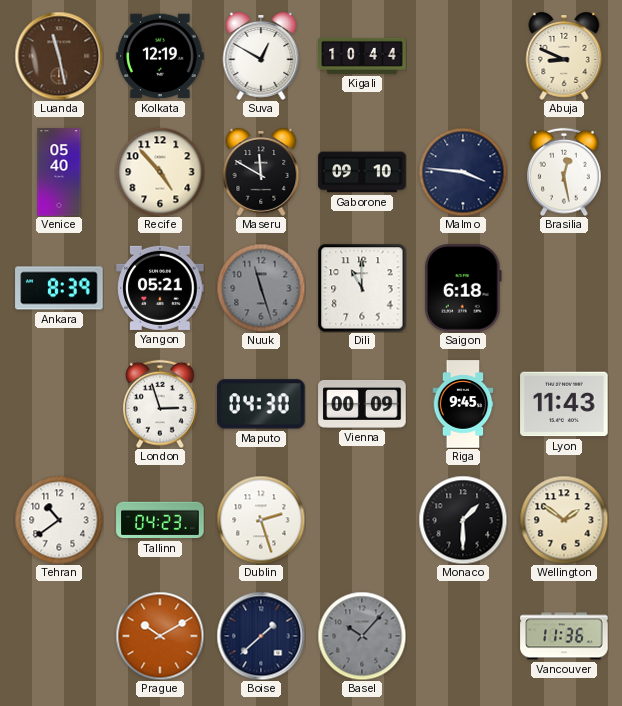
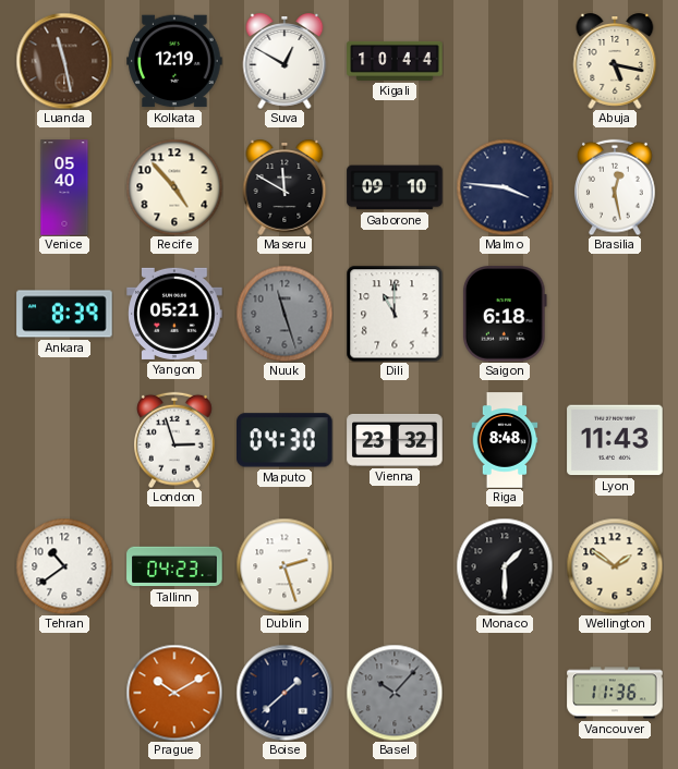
Abuja: 8:49 -> 5:17
Vienna: 00:09 -> 23:32
Riga: 9:45 -> 8:48
